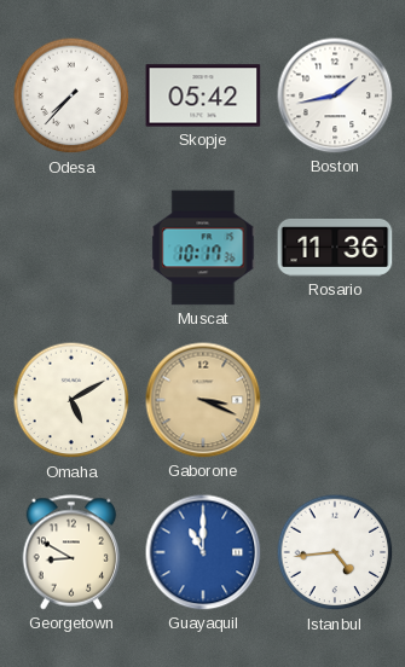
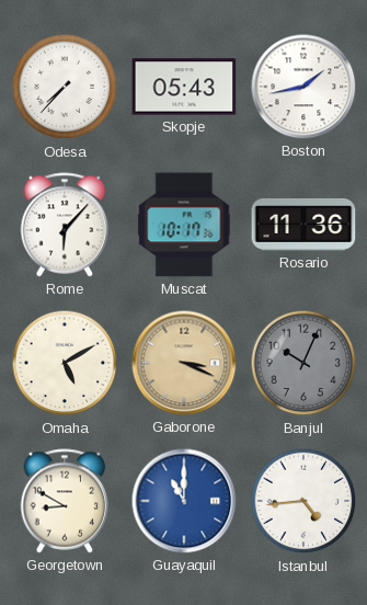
Skopje: 05:42 -> 05:43
Rome: none -> 6:07
Banjul: none -> 10:04
